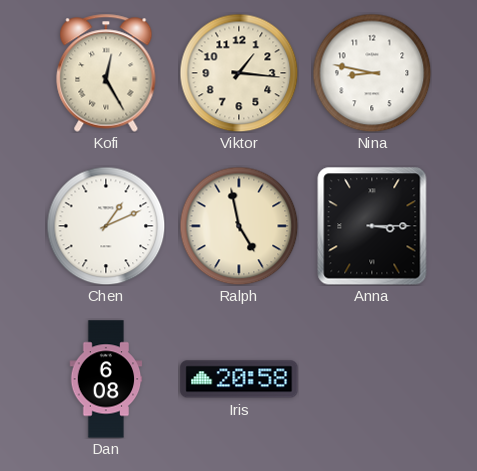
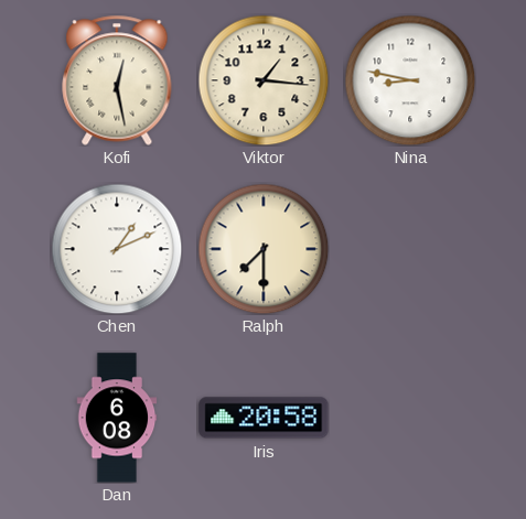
Kofi: 12:25 -> 12:28
Ralph: 4:58 -> 7:30
Anna: 3:15 -> none
